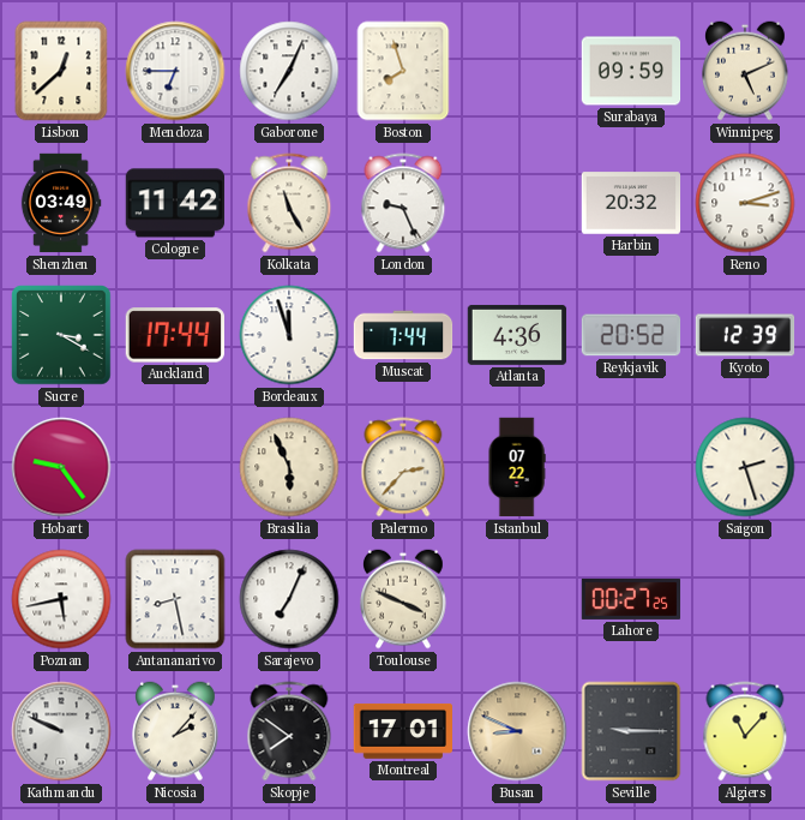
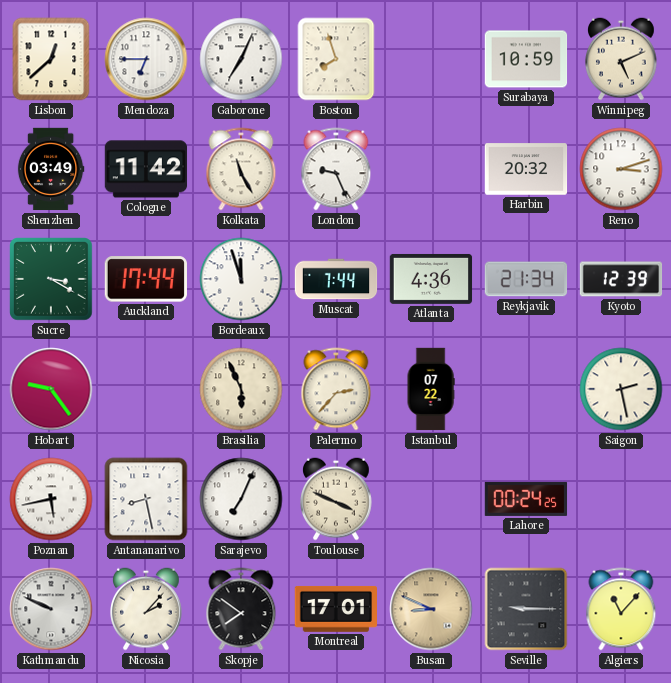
Surabaya: 09:59 -> 10:59
Reykjavik: 20:52 -> 21:34
Saigon: 2:27 -> 2:28
Lahore: 00:27 -> 00:24
